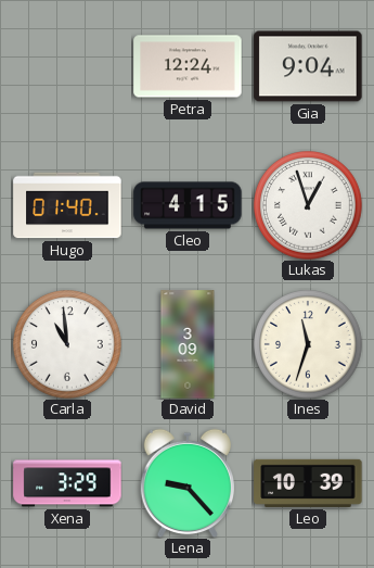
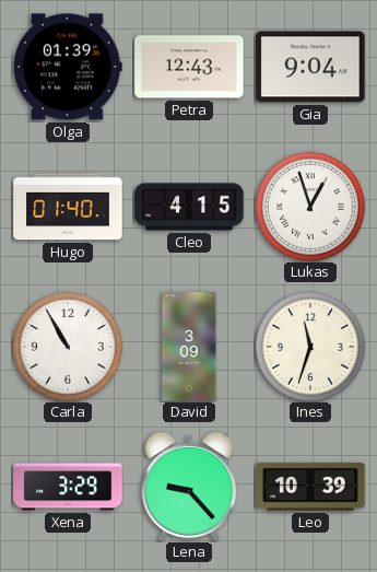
Olga: none -> 01:39
Petra: 12:24 -> 12:43
Carla: 10:59 -> 10:55
